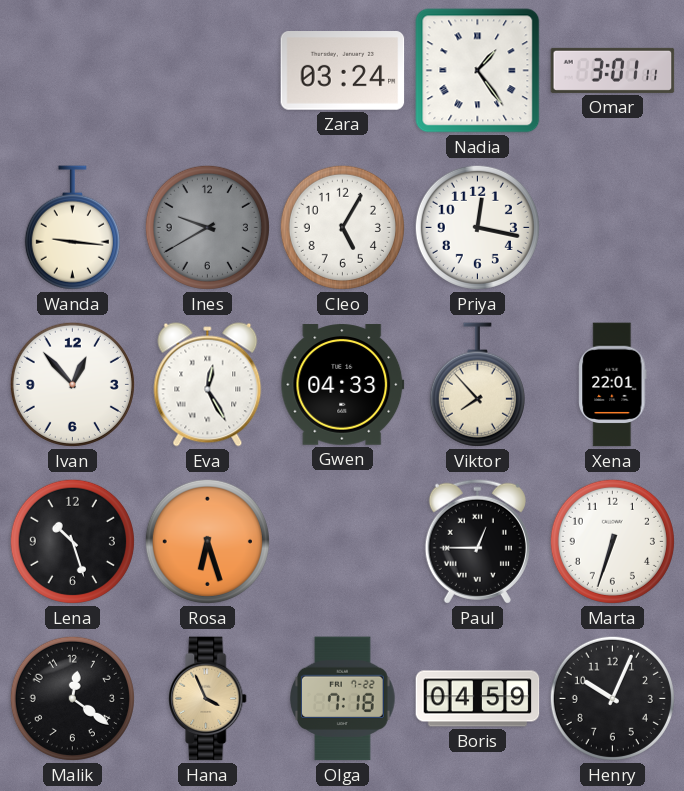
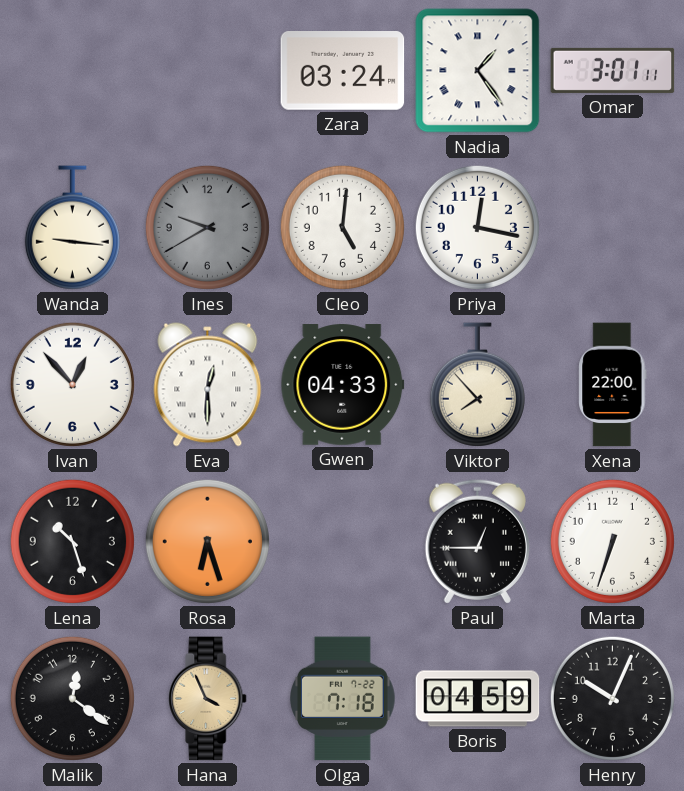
Cleo: 5:05 -> 5:01
Eva: 12:25 -> 12:30
Xena: 22:01 -> 22:00
